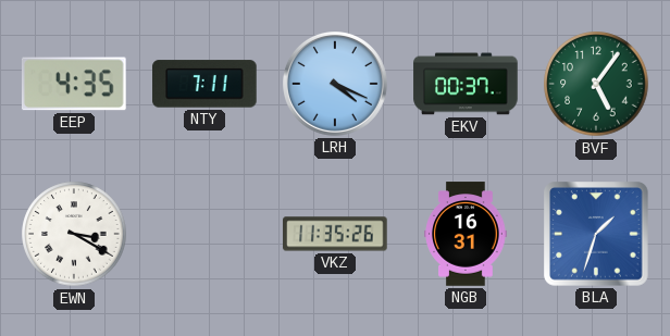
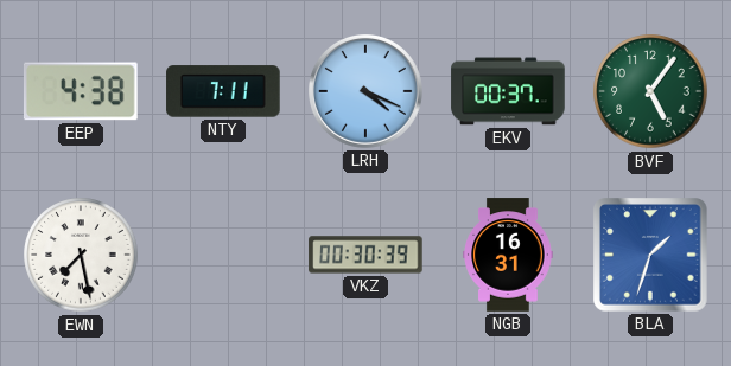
EEP: 4:35 -> 4:38
EWN: 3:20 -> 7:28
VKZ: 11:35 -> 00:30
